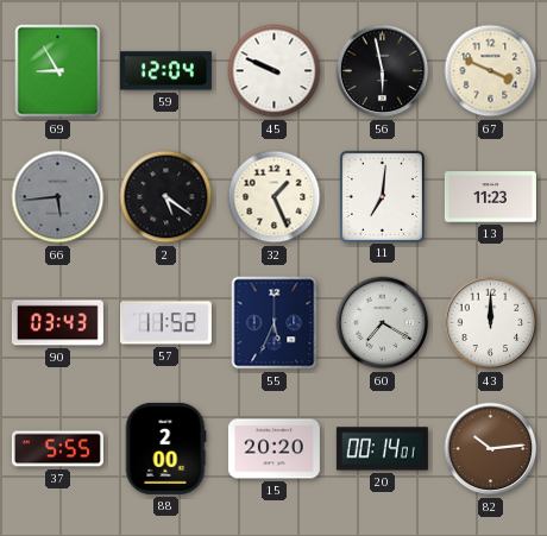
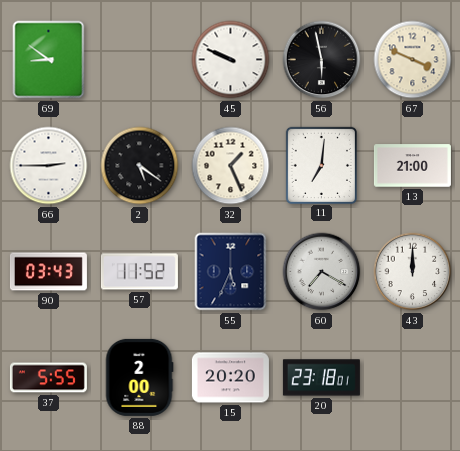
69: 8:55 -> 8:51
59: 12:04 -> none
66: 5:44 -> 2:45
66 dial: grey -> white
13: 11:23 -> 21:00
20: 00:14 -> 23:18
82: 10:14 -> none
